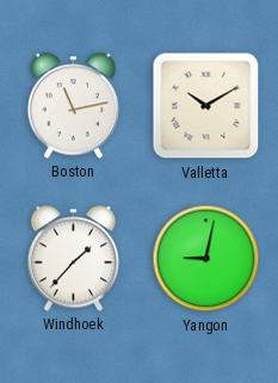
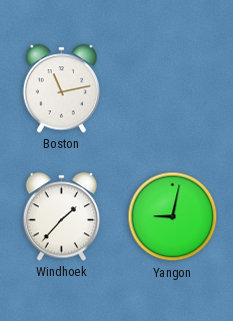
Valletta: 10:10 -> none
